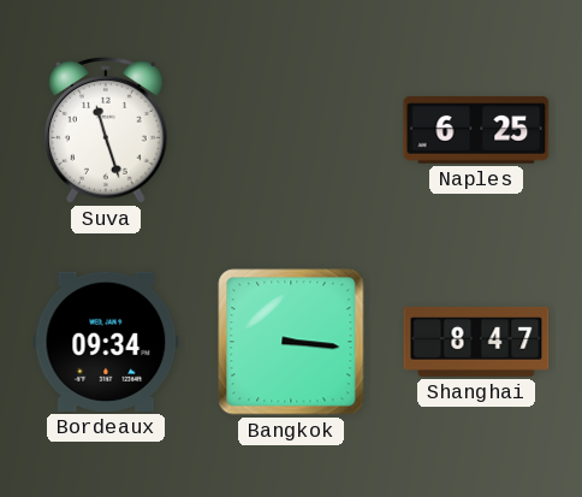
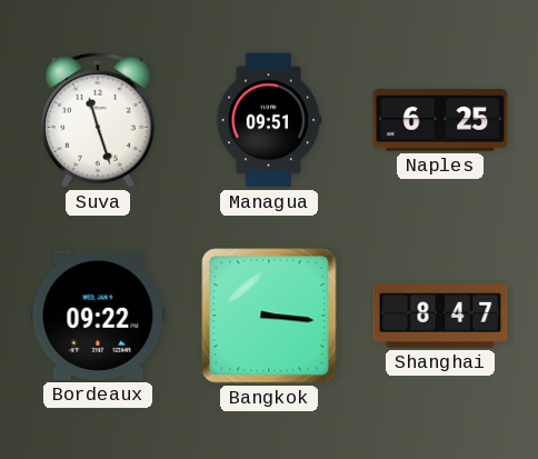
Managua: none -> 09:51
Bordeaux: 09:34 -> 09:22
